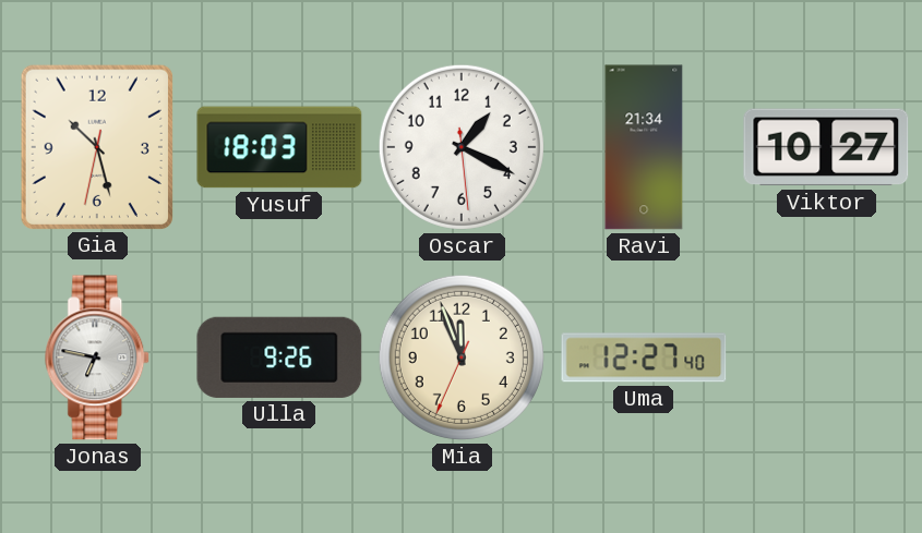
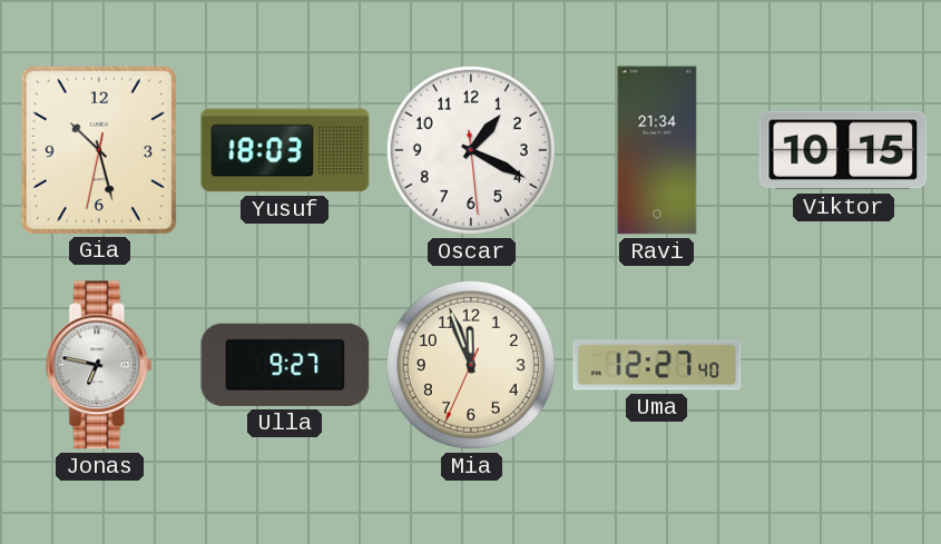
Viktor: 10:27 -> 10:15
Ulla: 9:26 -> 9:27
